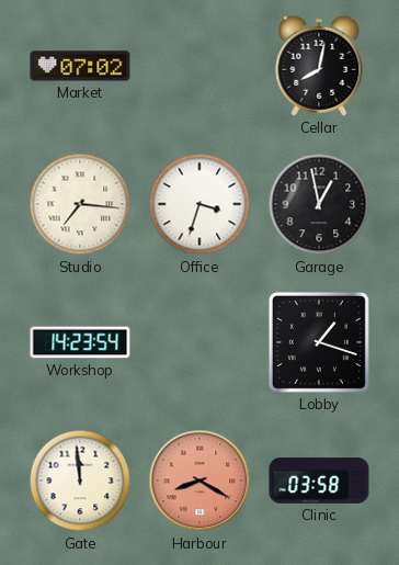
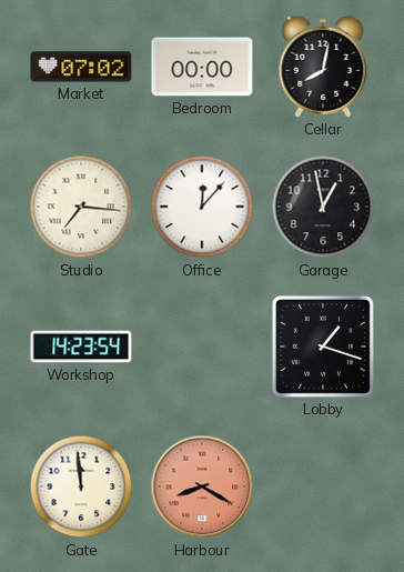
Bedroom: none -> 00:00
Office: 3:33 -> 12:07
Clinic: 03:58 -> none
